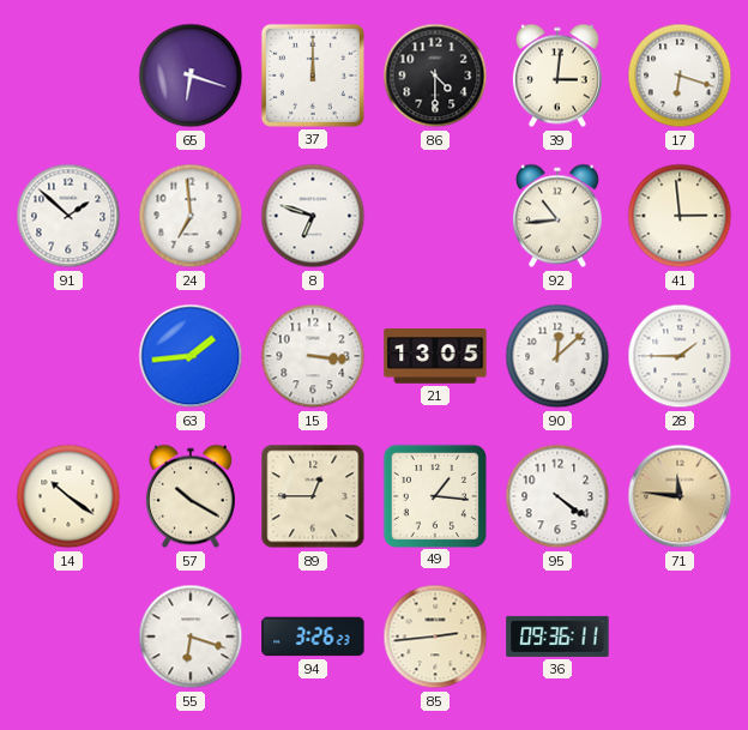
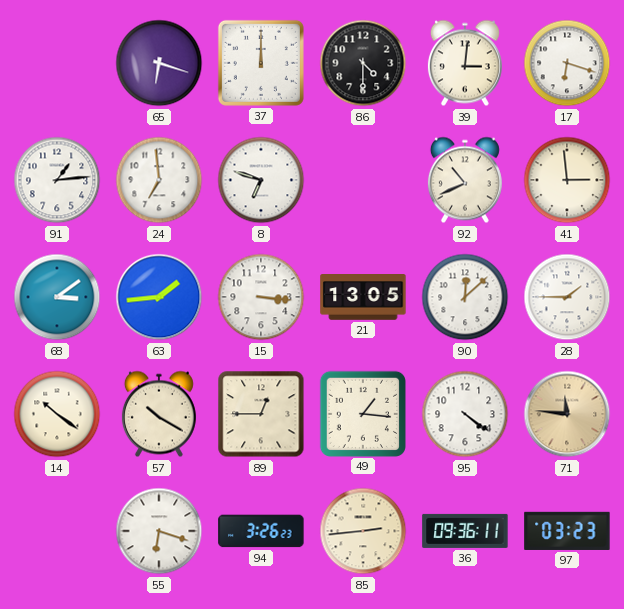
91: 1:52 -> 1:14
92: 10:44 -> 10:41
68: none -> 3:09
97: none -> 03:23
